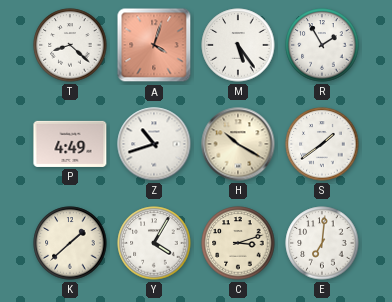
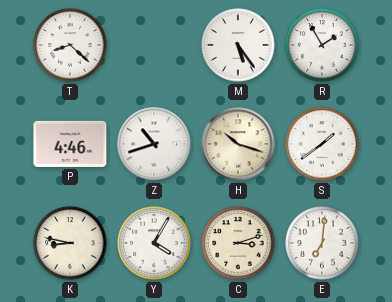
A: 4:03 -> none
P: 4:49 -> 4:46
H: 10:20 -> 10:18
K: 1:38 -> 8:47
